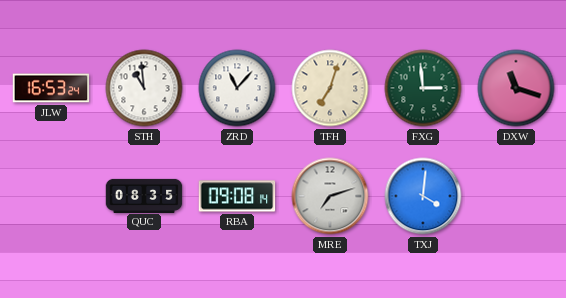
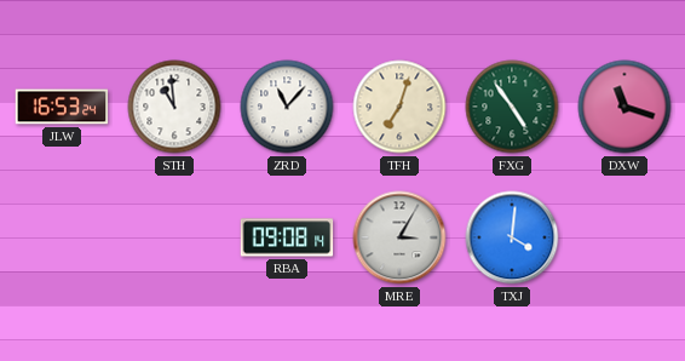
FXG: 2:59 -> 4:54
QUC: 08:35 -> none
MRE: 7:12 -> 3:05
